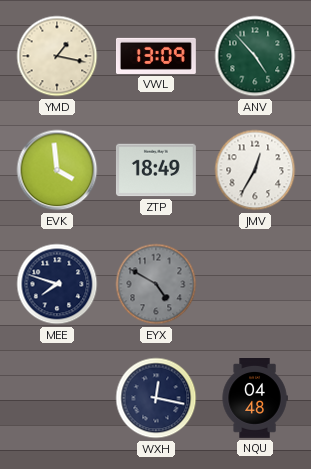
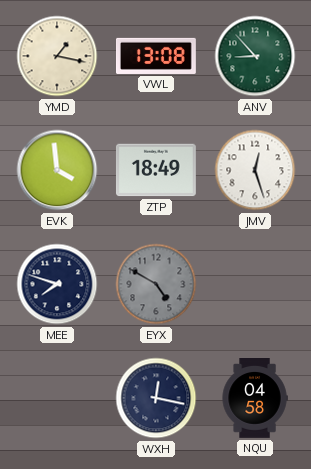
VWL: 13:09 -> 13:08
ANV: 4:53 -> 8:53
JMV: 12:35 -> 12:27
NQU: 04:48 -> 04:58
